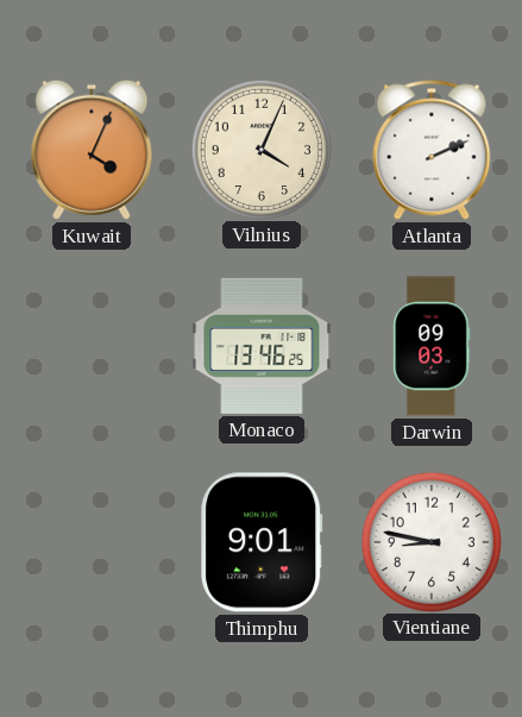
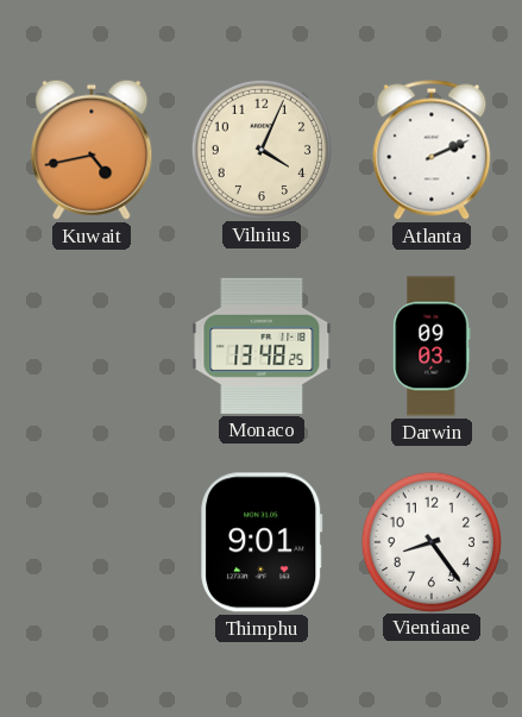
Kuwait: 4:04 -> 4:43
Monaco: 13:46 -> 13:48
Vientiane: 8:47 -> 8:24
